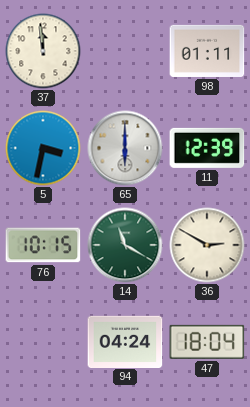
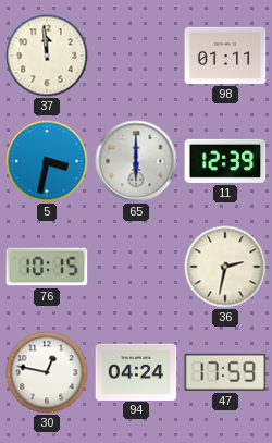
14: 11:20 -> none
36: 2:50 -> 2:32
30: none -> 12:47
47: 18:04 -> 17:59
